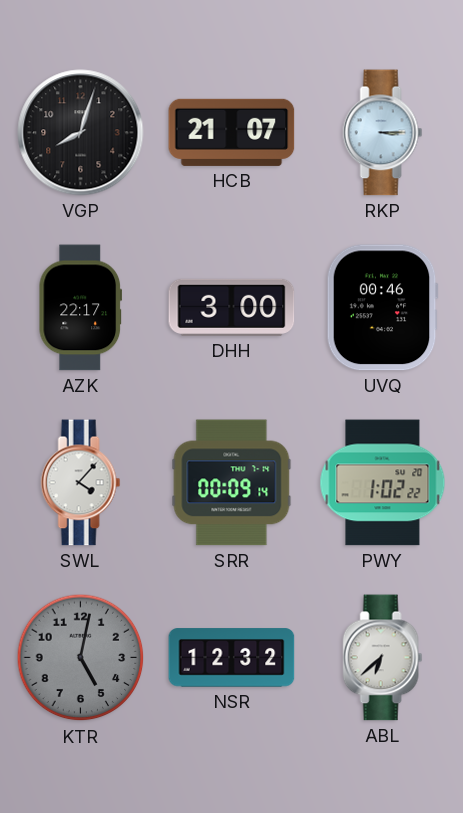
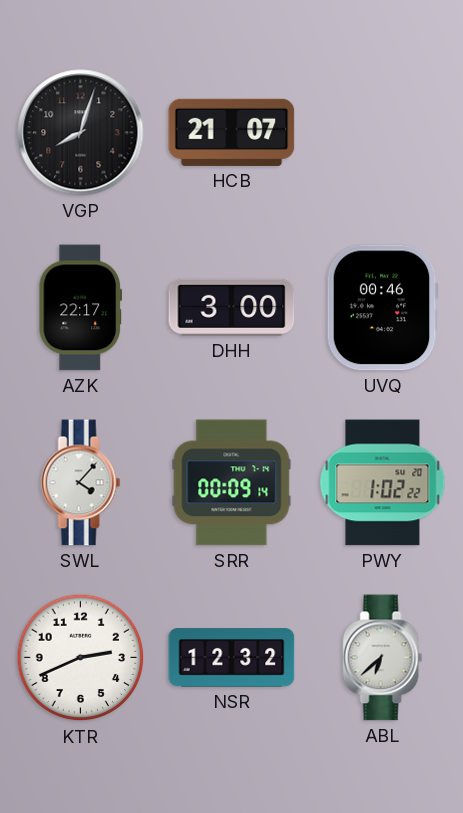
RKP: 3:15 -> none
KTR: 5:02 -> 2:41
KTR dial: grey -> white
